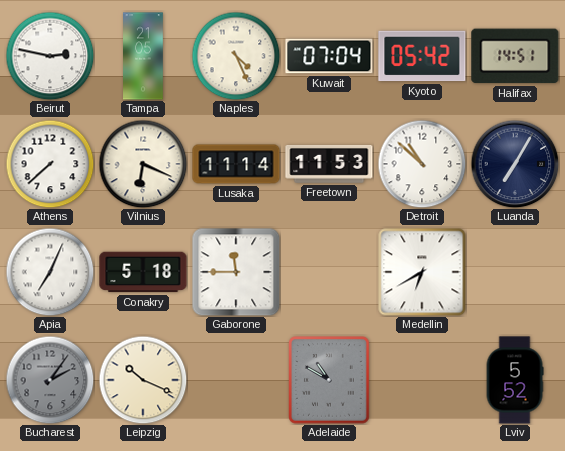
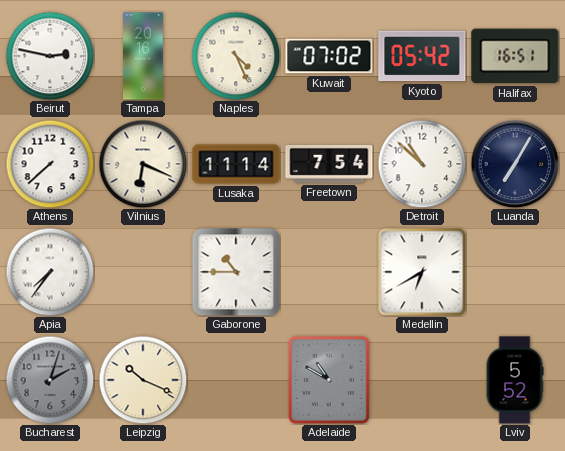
Tampa: 21:05 -> 20:16
Kuwait: 07:04 -> 07:02
Halifax: 14:51 -> 16:51
Freetown: 11:53 -> 7:54
Apia: 7:04 -> 7:36
Conakry: 5:18 -> none
Gaborone: 11:45 -> 10:45
Bucharest: 2:06 -> 2:03
